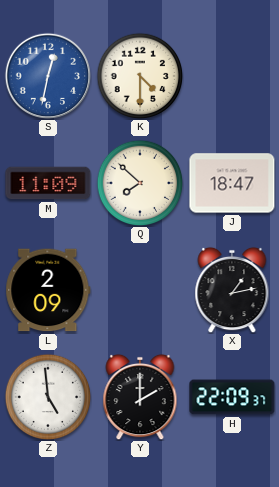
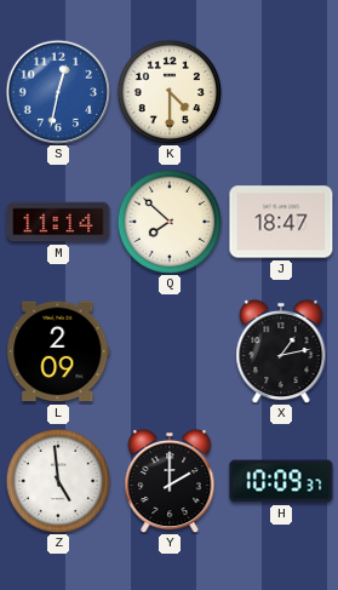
M: 11:09 -> 11:14
H: 22:09 -> 10:09
